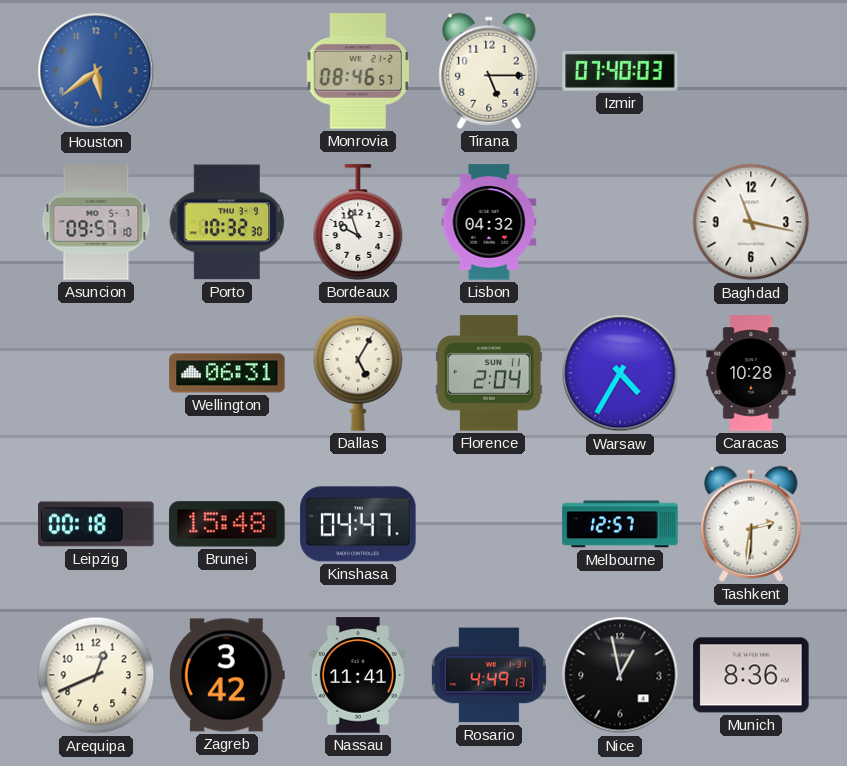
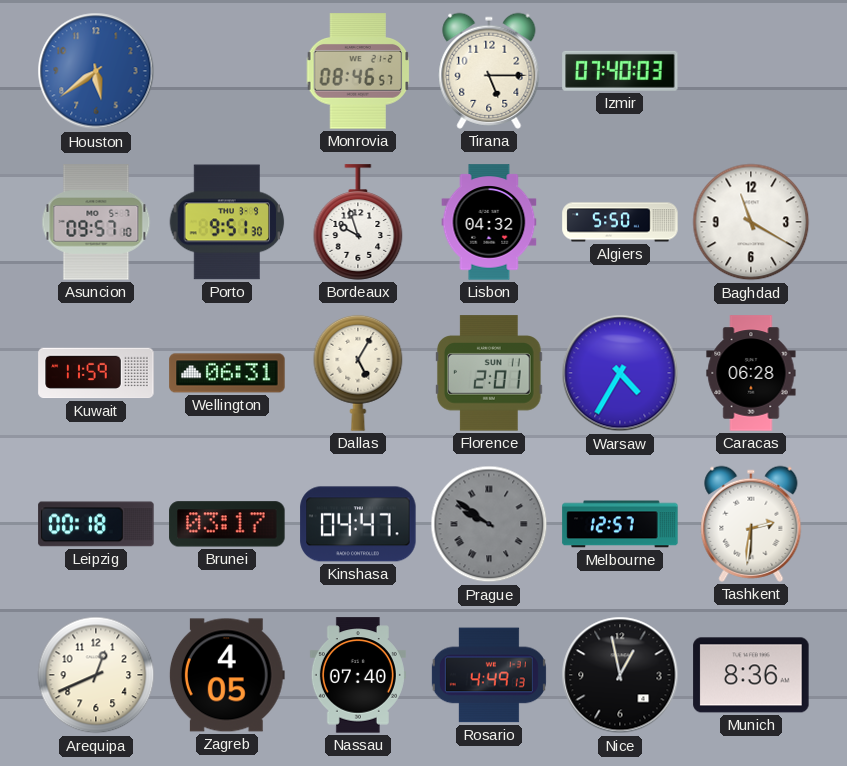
Porto: 10:32 -> 9:51
Algiers: none -> 5:50
Baghdad: 11:17 -> 11:20
Kuwait: none -> 11:59
Florence: 2:04 -> 2:01
Caracas: 10:28 -> 06:28
Brunei: 15:48 -> 03:17
Prague: none -> 9:51
Zagreb: 3:42 -> 4:05
Nassau: 11:41 -> 07:40
